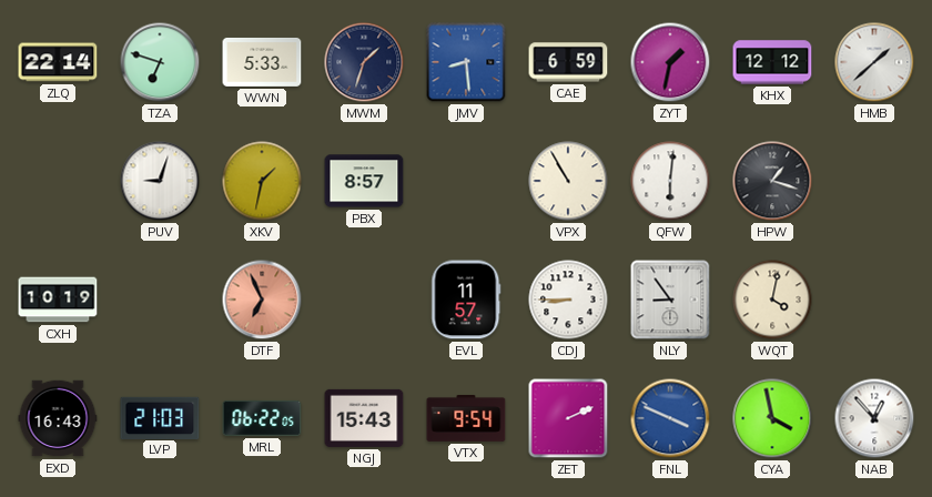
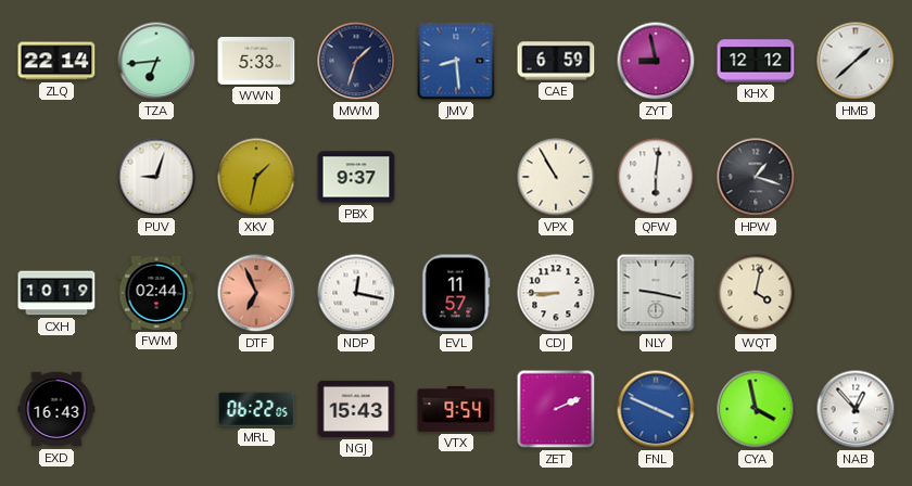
TZA: 6:48 -> 6:44
ZYT: 1:32 -> 8:58
PBX: 8:57 -> 9:37
FWM: none -> 02:44
NDP: none -> 12:17
NLY: 8:54 -> 9:17
LVP: 21:03 -> none
